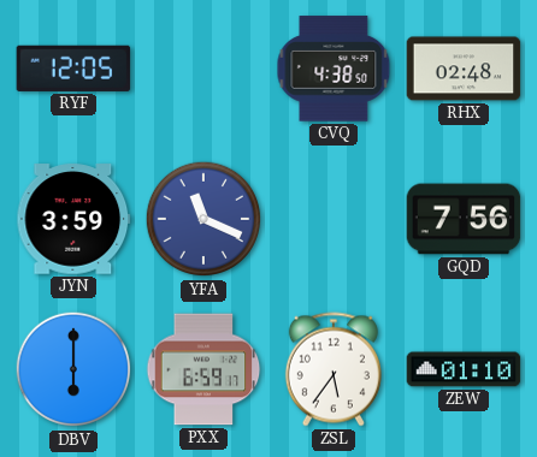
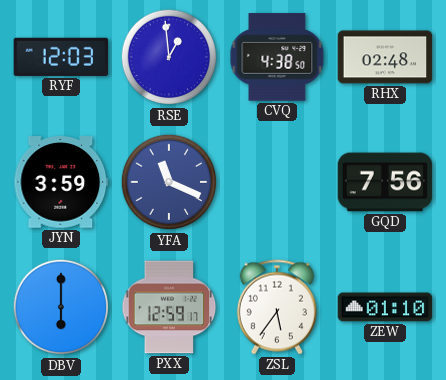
RYF: 12:05 -> 12:03
RSE: none -> 12:59
PXX: 6:59 -> 12:59
